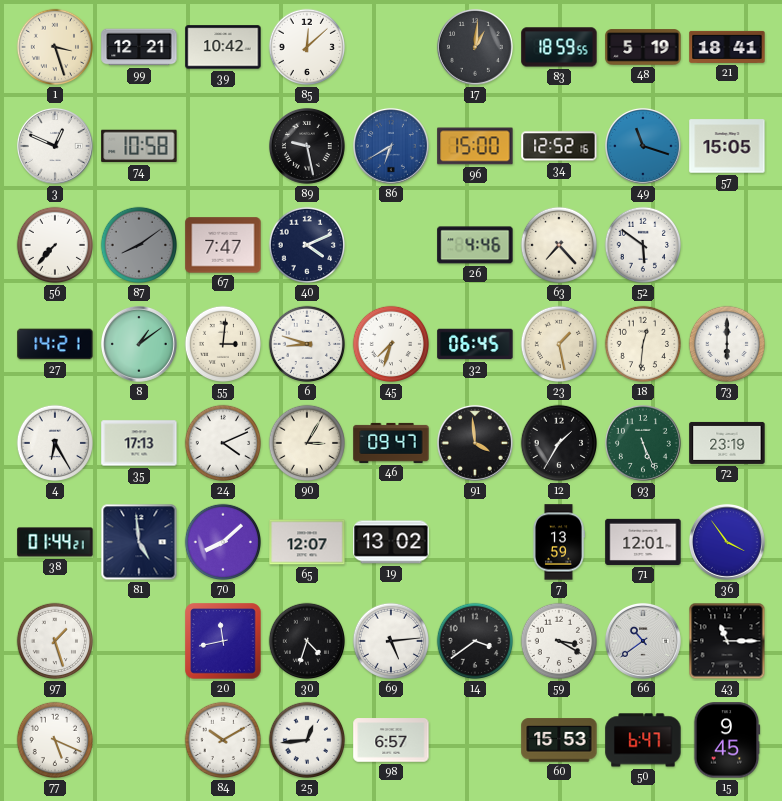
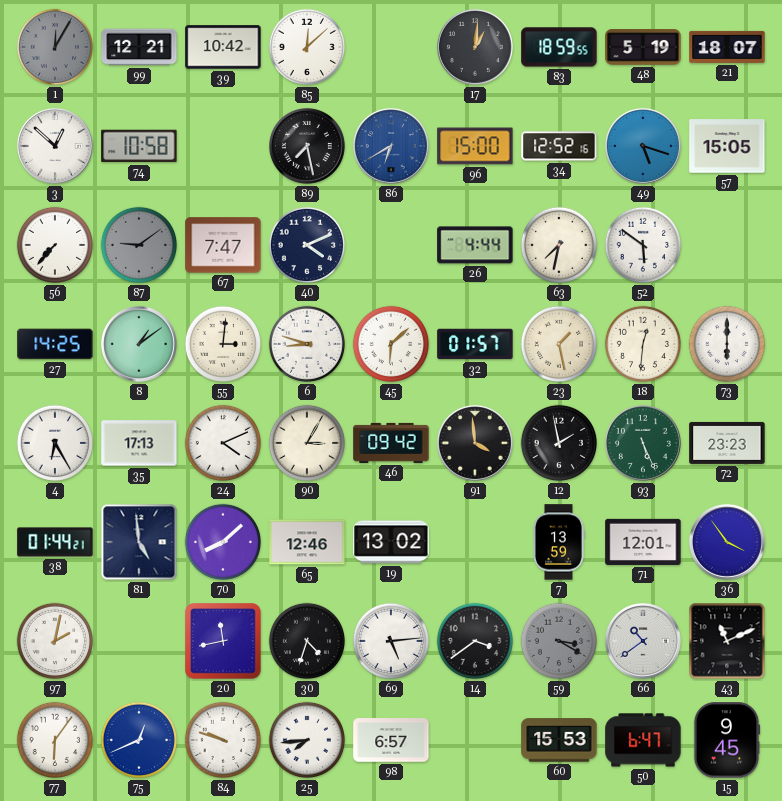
1: 3:27 -> 12:05
1 dial: cream -> grey
21: 18:41 -> 18:07
3: 12:49 -> 12:52
89: 9:28 -> 7:28
49: 11:18 -> 5:18
87: 8:09 -> 9:09
26: 4:46 -> 4:44
63: 7:23 -> 7:32
27: 14:21 -> 14:25
45: 7:33 -> 6:08
32: 06:45 -> 01:57
46: 09:47 -> 09:42
12: 1:35 -> 1:58
72: 23:19 -> 23:23
65: 12:07 -> 12:46
97: 1:27 -> 2:02
59 dial: white -> grey
43: 11:15 -> 11:11
77: 5:19 -> 6:06
75: none -> 12:41
84: 10:10 -> 9:48
25: 12:44 -> 7:44
